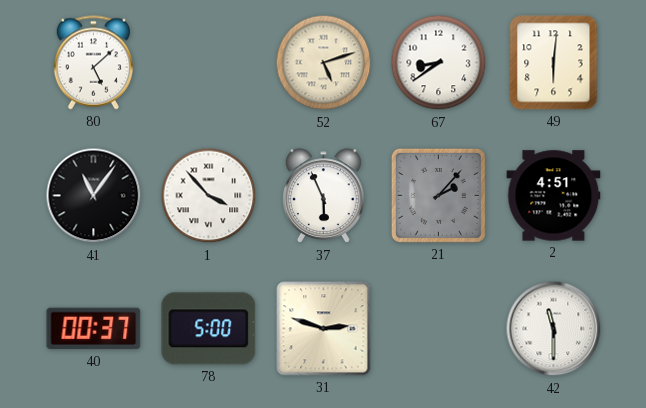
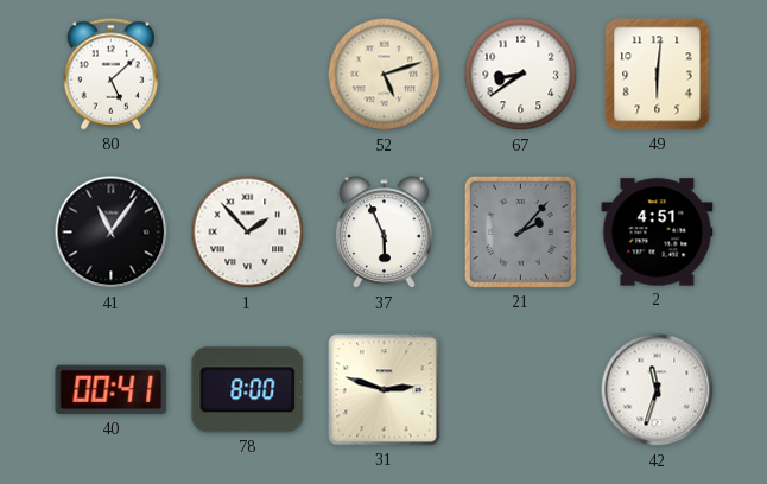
1: 3:53 -> 1:53
40: 00:37 -> 00:41
78: 5:00 -> 8:00
42: 11:30 -> 11:33
